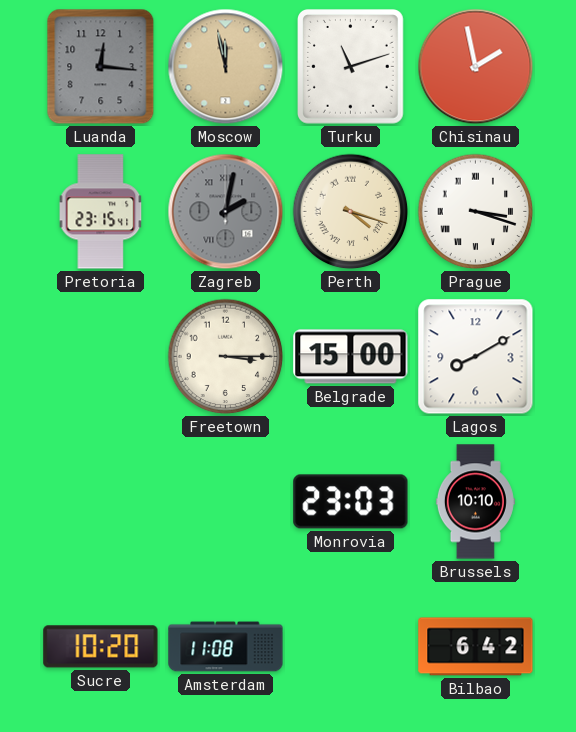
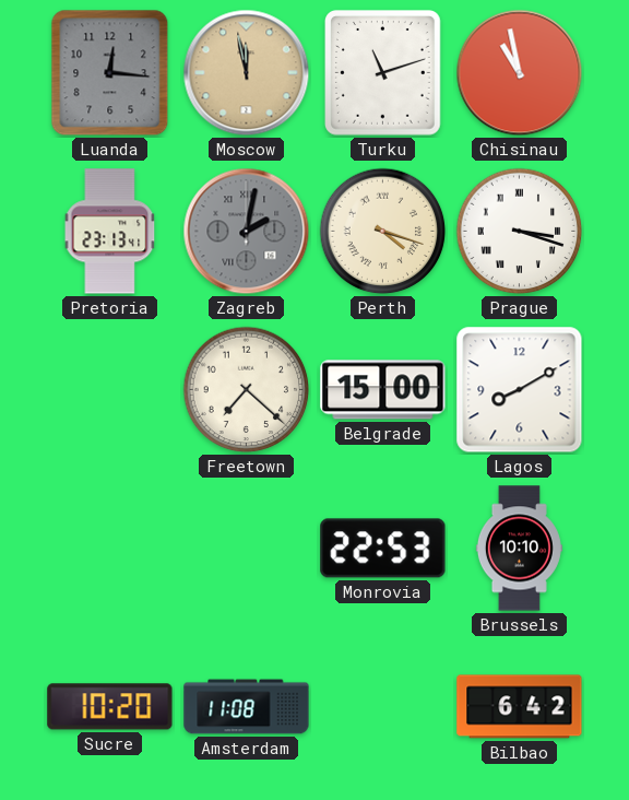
Chisinau: 1:58 -> 10:58
Pretoria: 23:15 -> 23:13
Freetown: 3:15 -> 7:22
Monrovia: 23:03 -> 22:53
